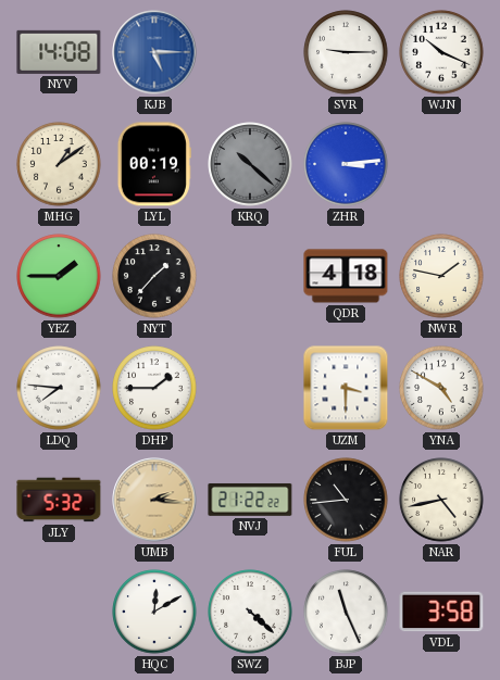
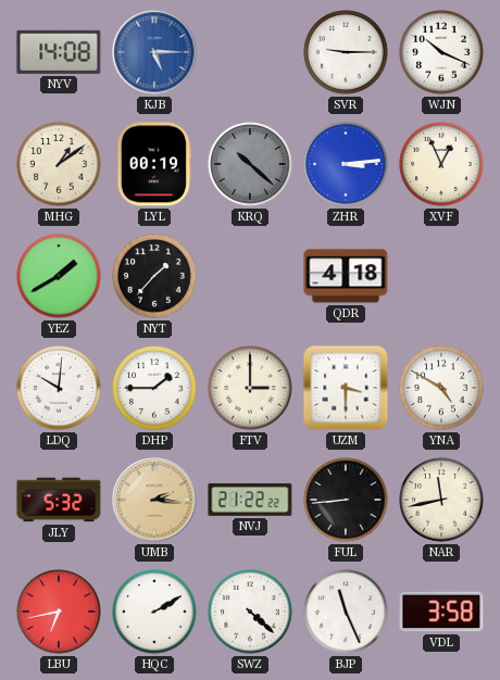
XVF: none -> 12:56
YEZ: 1:45 -> 1:40
NWR: 1:47 -> none
LDQ: 7:46 -> 10:01
FTV: none -> 3:00
FUL: 10:44 -> 8:44
NAR: 4:43 -> 11:43
LBU: none -> 6:43
HQC: 12:10 -> 2:10
